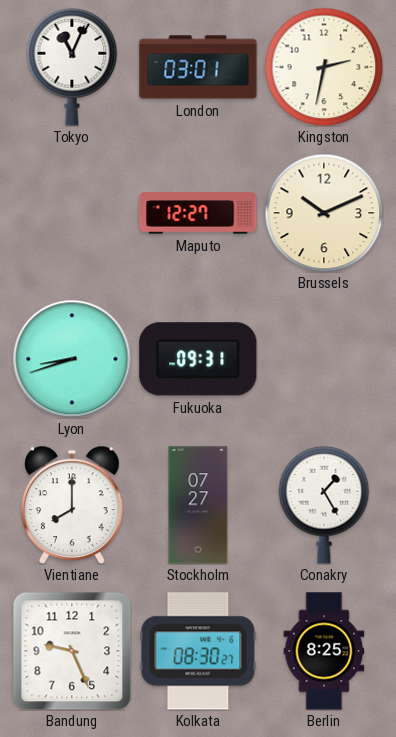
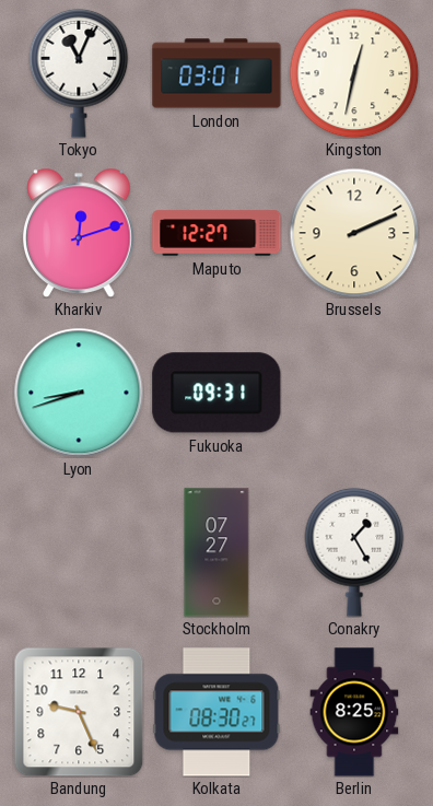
Kingston: 2:32 -> 12:32
Kharkiv: none -> 12:12
Brussels: 10:11 -> 2:11
Vientiane: 8:00 -> none
